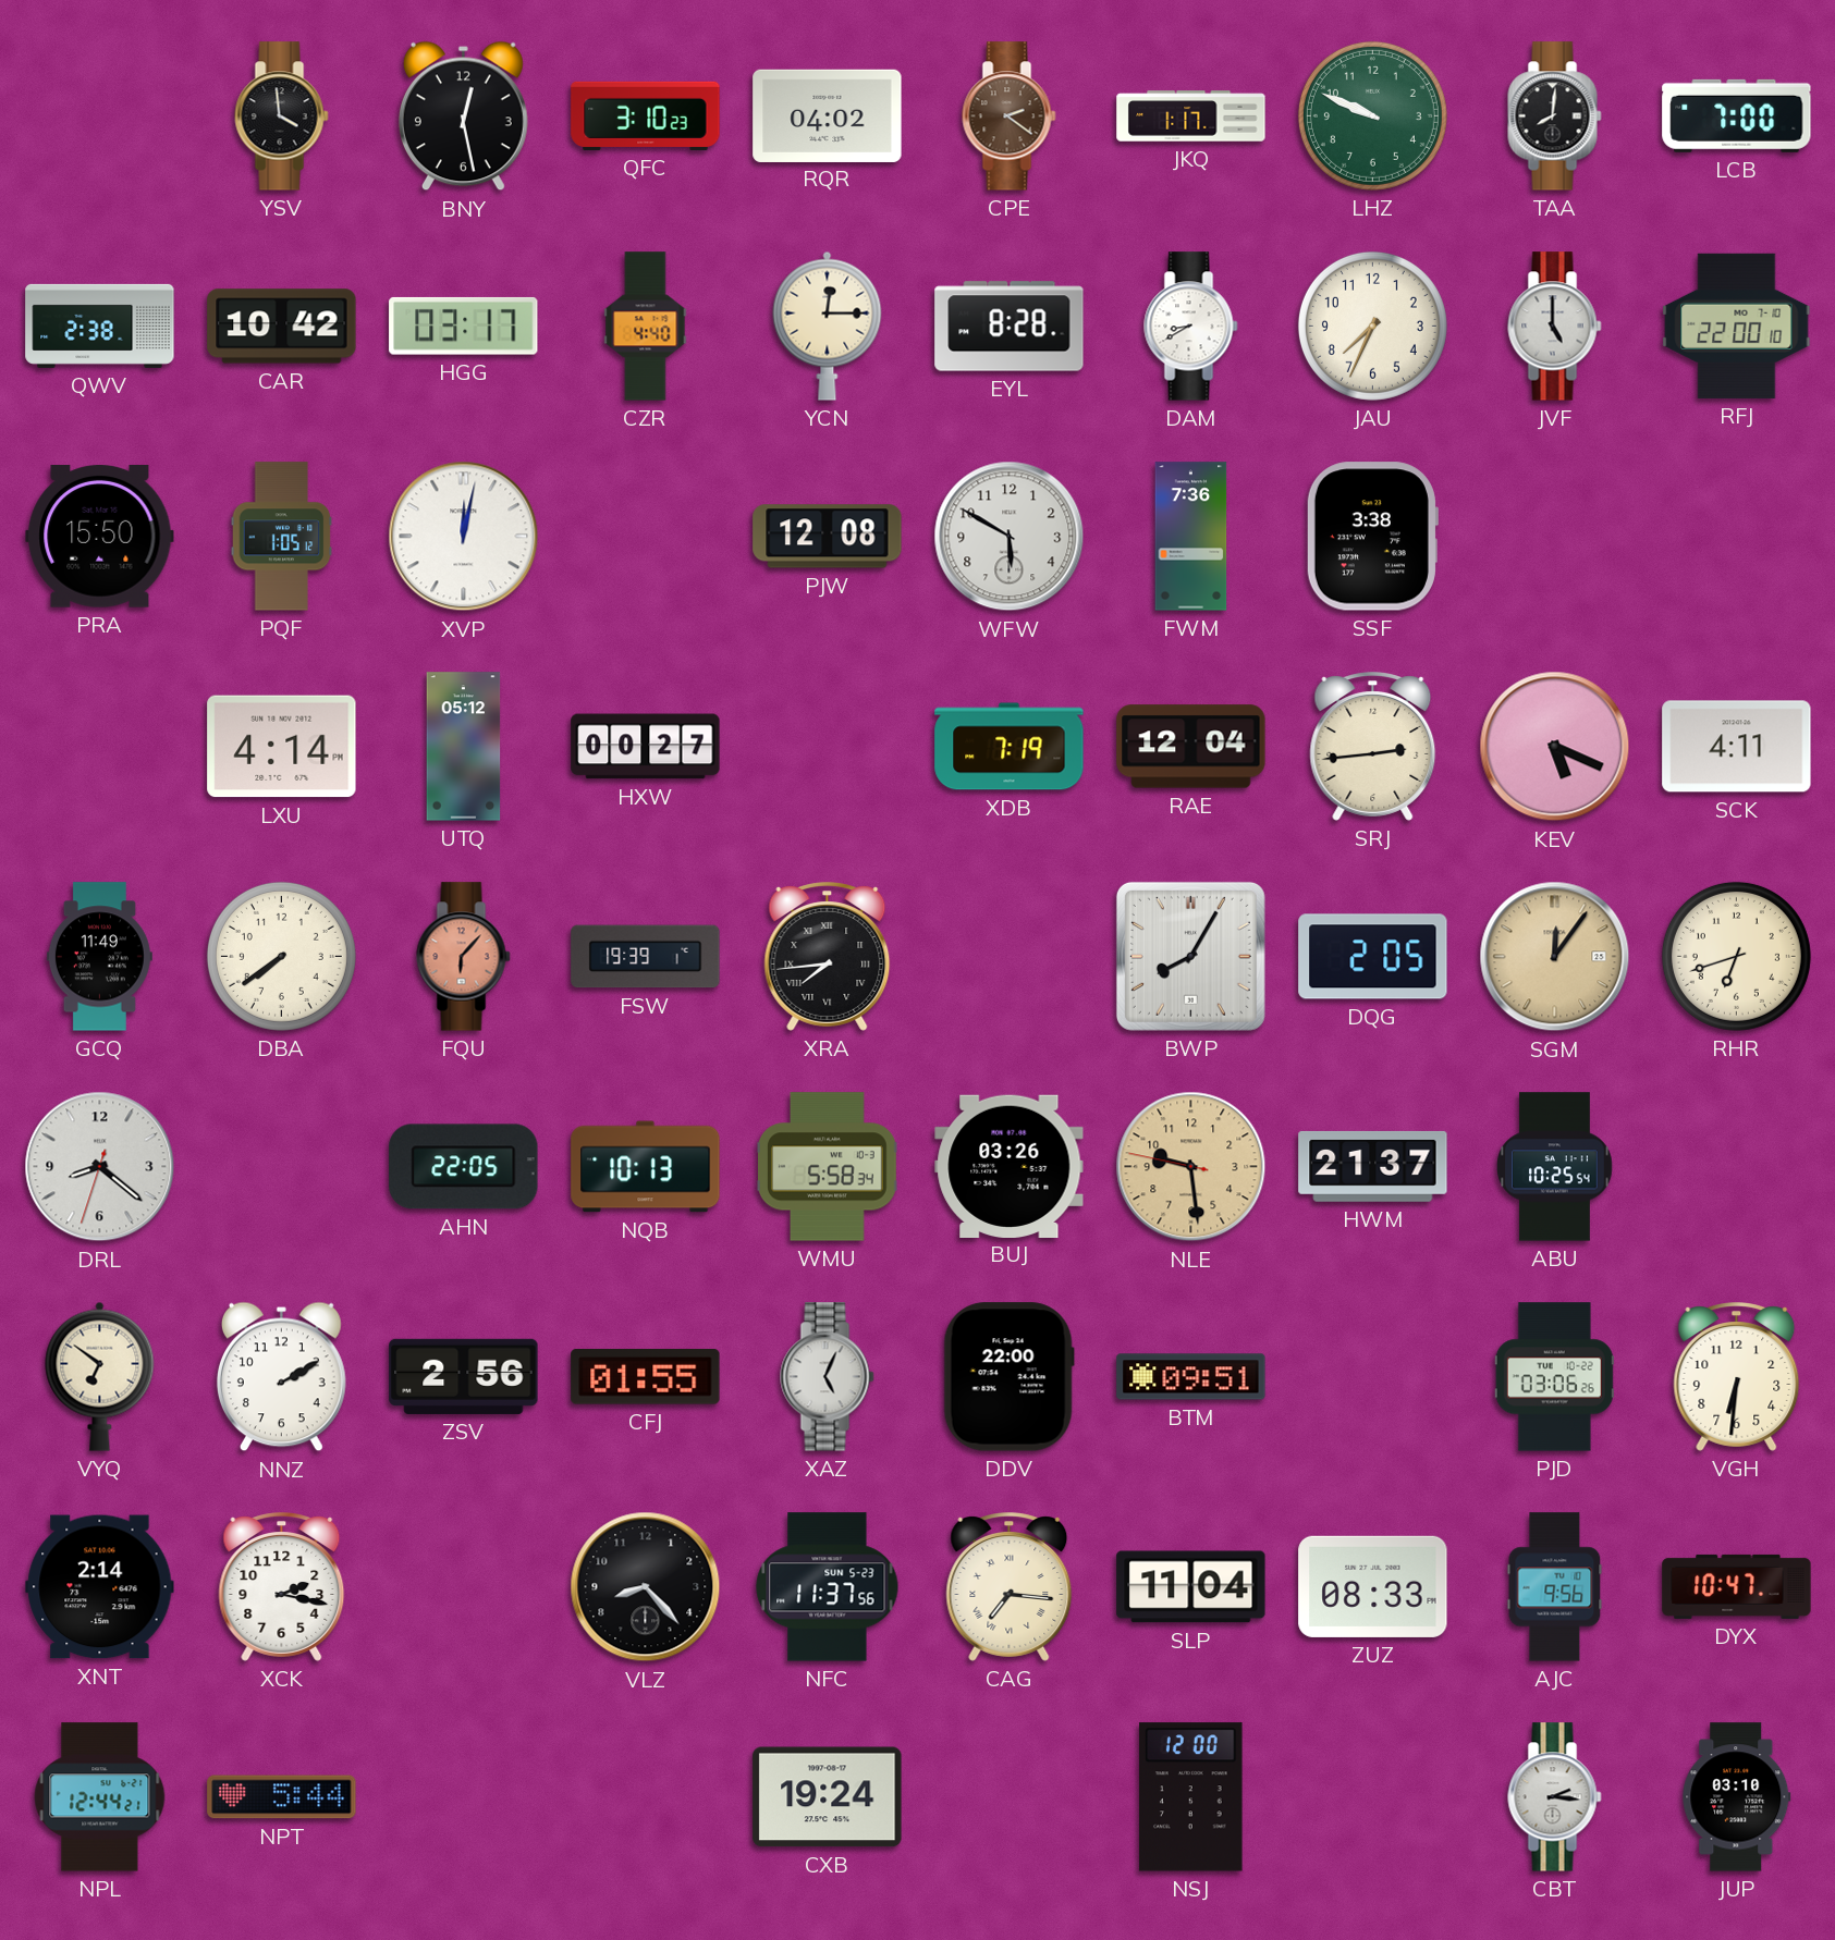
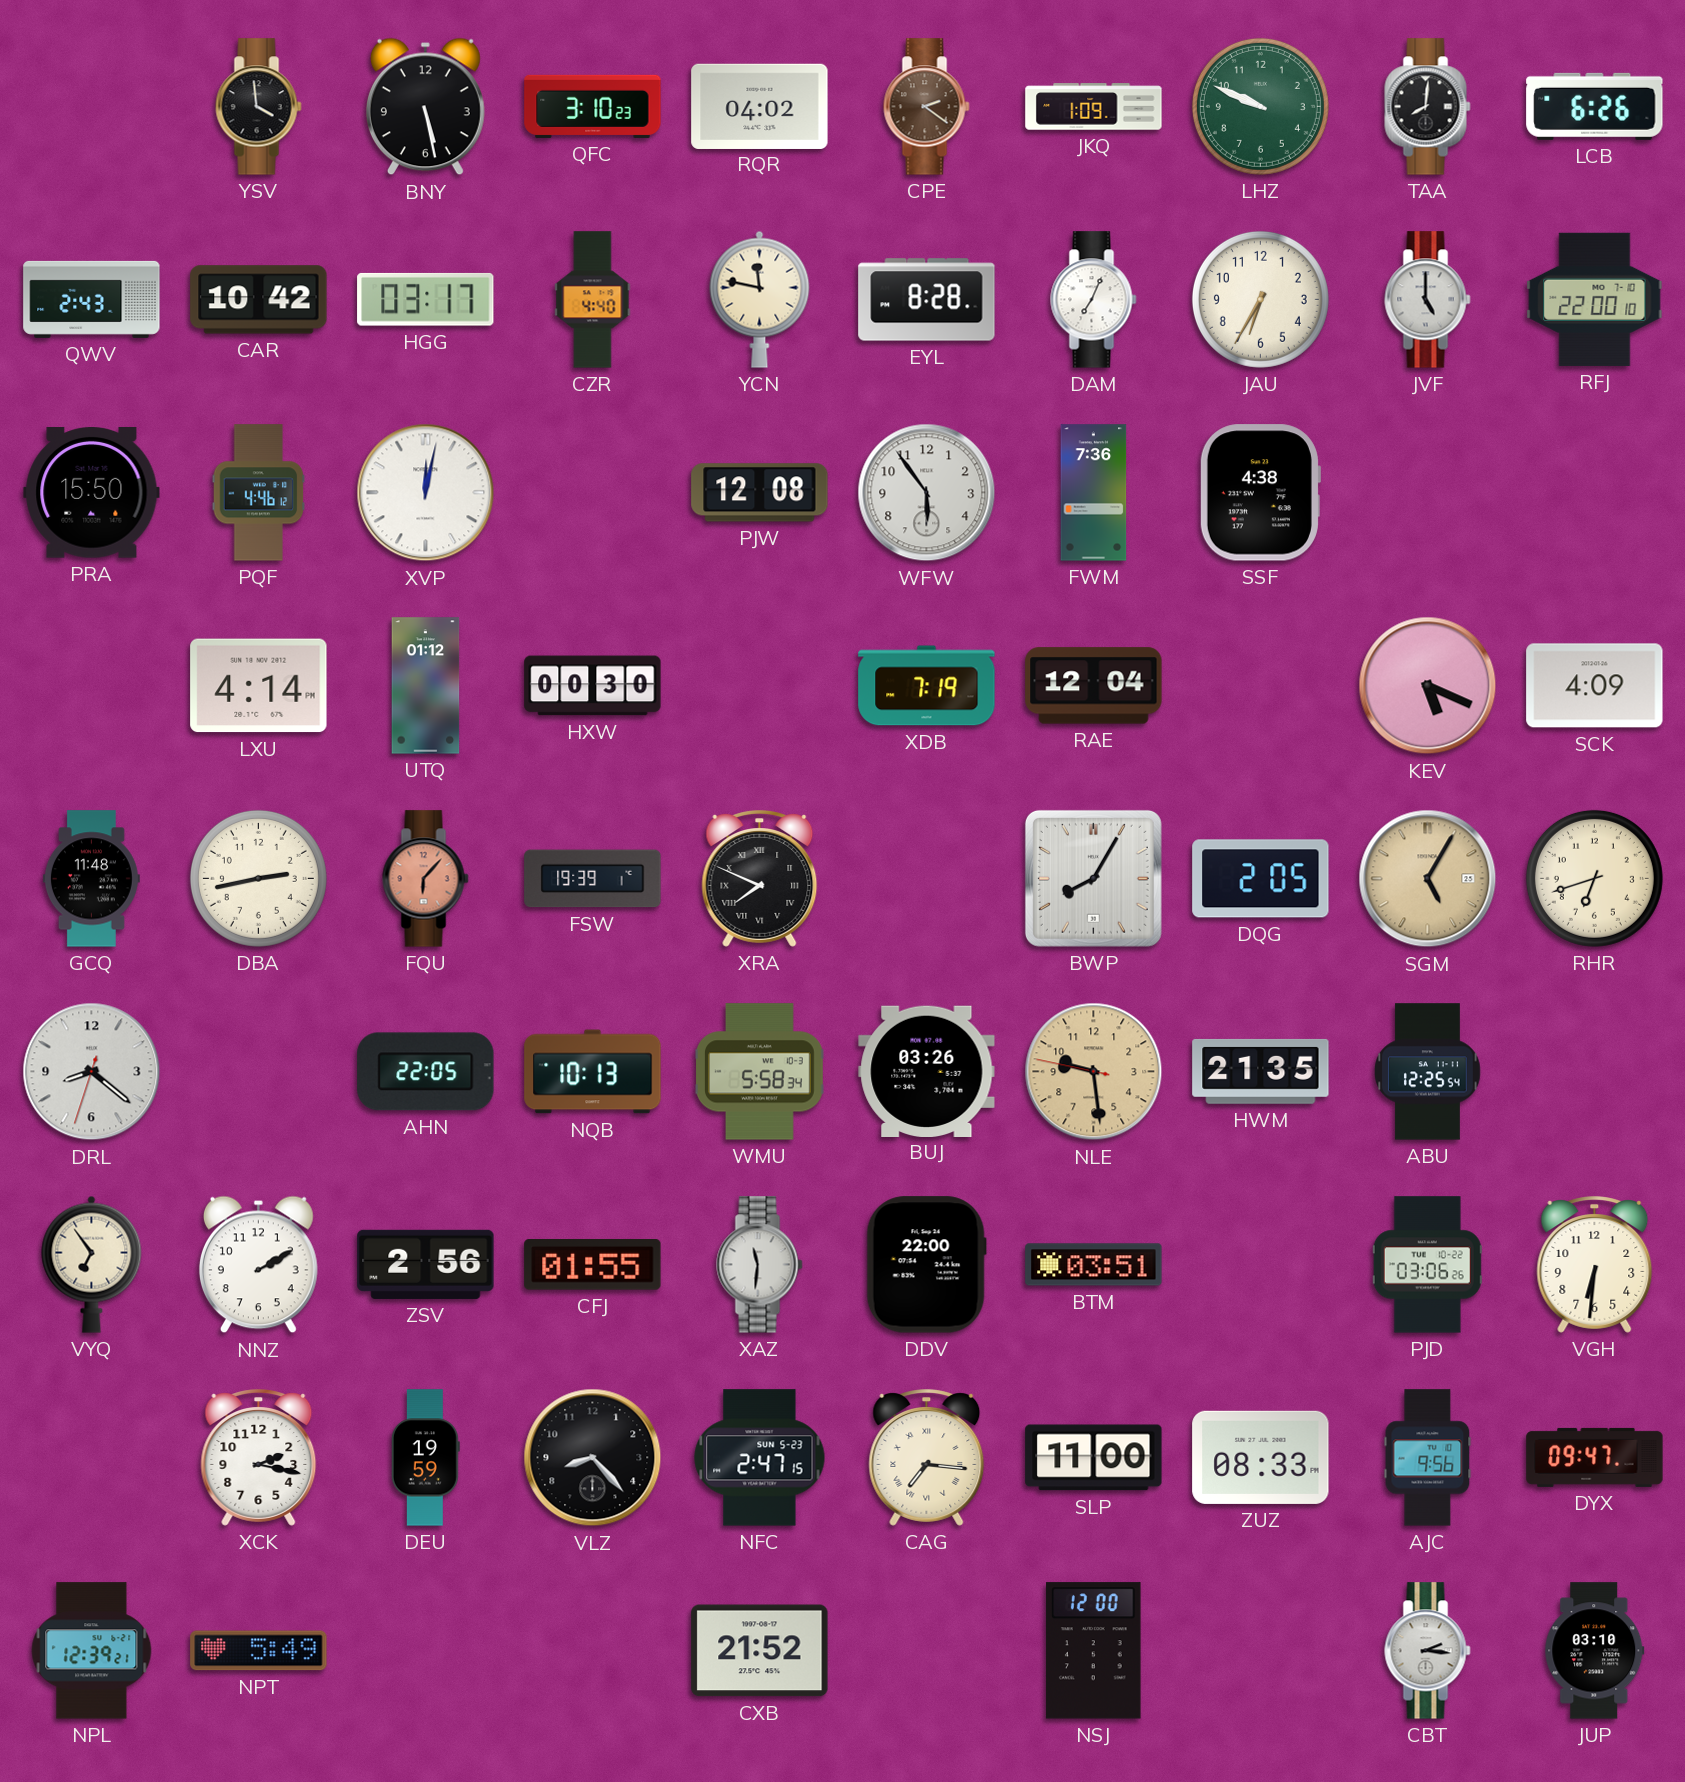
BNY: 12:28 -> 5:28
JKQ: 1:17 -> 1:09
LCB: 7:00 -> 6:26
QWV: 2:38 -> 2:43
YCN: 12:15 -> 11:47
DAM: 8:40 -> 7:04
JAU: 7:34 -> 6:35
PQF: 1:05 -> 4:46
WFW: 5:50 -> 5:54
SSF: 3:38 -> 4:38
UTQ: 05:12 -> 01:12
HXW: 00:27 -> 00:30
SRJ: 2:44 -> none
SCK: 4:11 -> 4:09
GCQ: 11:49 -> 11:48
DBA: 7:39 -> 2:43
XRA: 7:44 -> 7:49
SGM: 12:06 -> 5:05
HWM: 21:37 -> 21:35
ABU: 10:25 -> 12:25
VYQ: 6:51 -> 6:54
XAZ: 5:04 -> 11:31
BTM: 09:51 -> 03:51
XNT: 2:14 -> none
DEU: none -> 19:59
NFC: 11:37 -> 2:47
SLP: 11:04 -> 11:00
DYX: 10:47 -> 09:47
NPL: 12:44 -> 12:39
NPT: 5:44 -> 5:49
CXB: 19:24 -> 21:52
